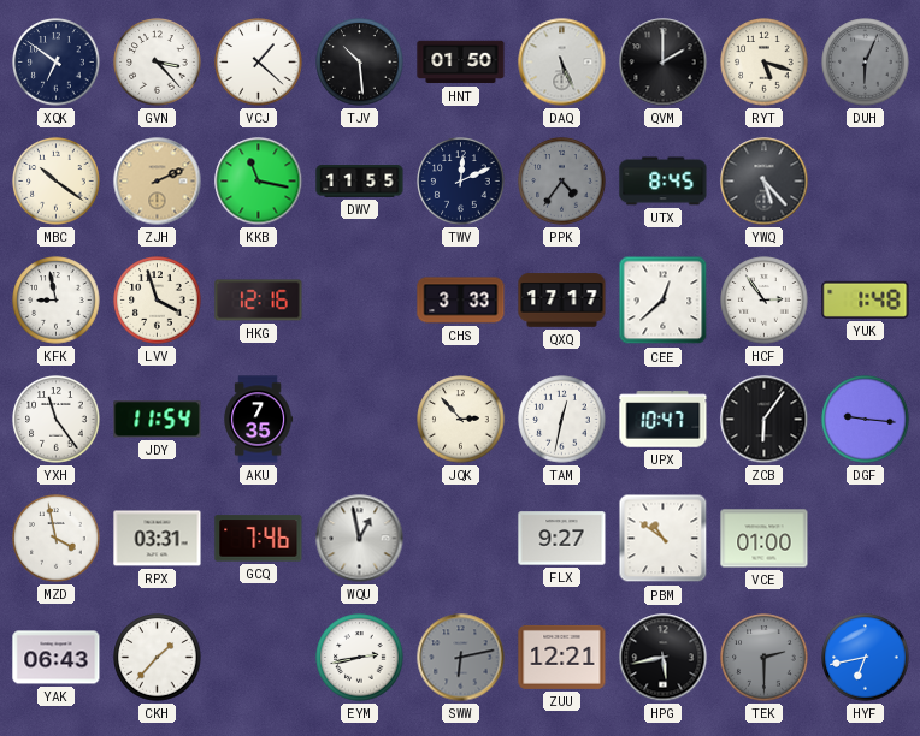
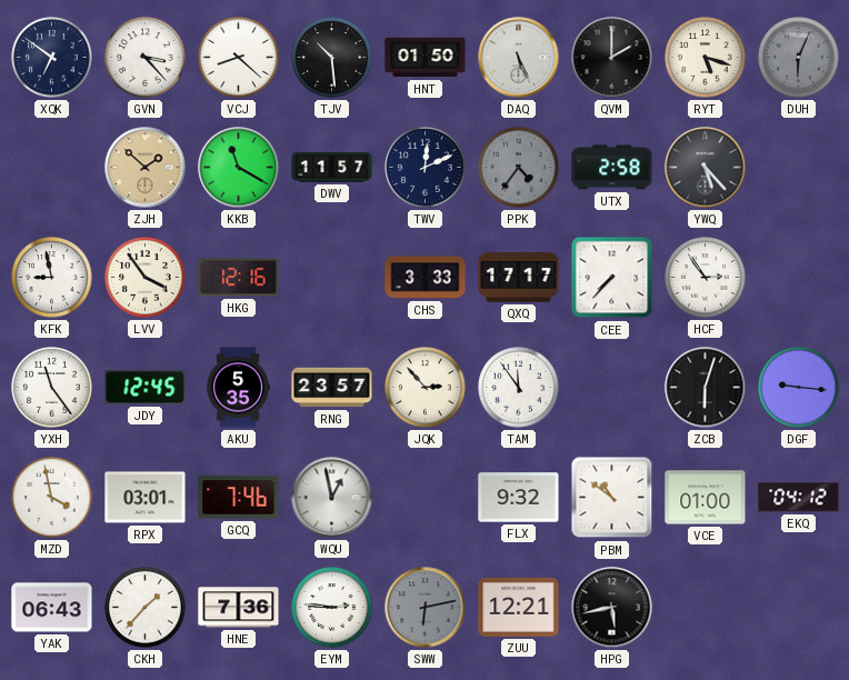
VCJ: 1:22 -> 8:22
MBC: 10:21 -> none
ZJH: 2:11 -> 1:52
KKB: 11:17 -> 11:20
DWV: 11:55 -> 11:57
UTX: 8:45 -> 2:58
LVV: 3:57 -> 3:54
CEE: 12:38 -> 7:37
YUK: 1:48 -> none
JDY: 11:54 -> 12:45
AKU: 7:35 -> 5:35
RNG: none -> 23:57
TAM: 12:32 -> 11:54
UPX: 10:47 -> none
ZCB: 6:06 -> 6:03
RPX: 03:31 -> 03:01
FLX: 9:27 -> 9:32
EKQ: none -> 04:12
HNE: none -> 7:36
EYM: 2:43 -> 2:46
TEK: 2:30 -> none
HYF: 6:43 -> none
